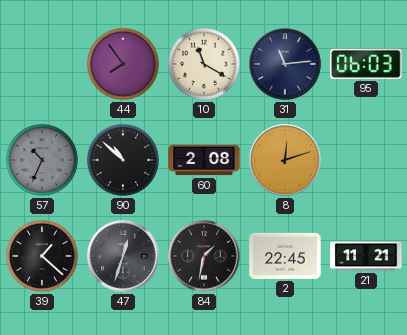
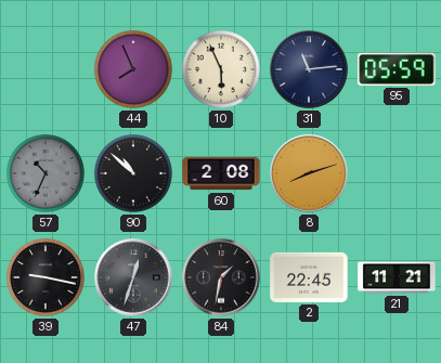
44: 7:54 -> 7:56
10: 11:20 -> 5:56
95: 06:03 -> 05:59
8: 12:12 -> 8:12
39: 1:22 -> 9:17
